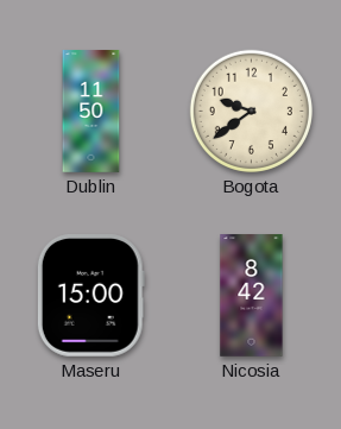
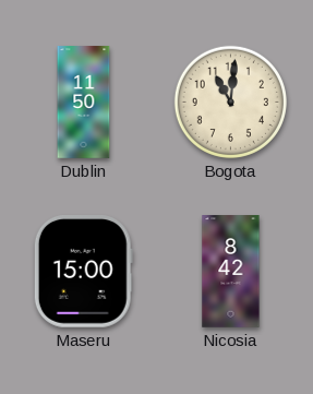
Bogota: 9:39 -> 11:01
